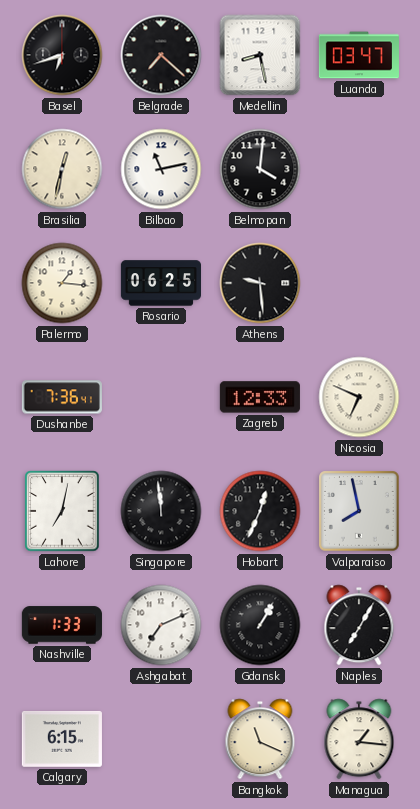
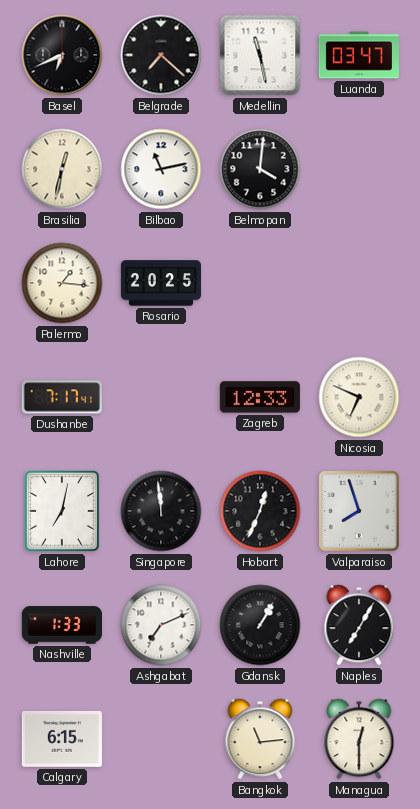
Basel: 6:42 -> 6:41
Medellin: 8:28 -> 11:28
Rosario: 06:25 -> 20:25
Athens: 9:29 -> none
Dushanbe: 7:36 -> 7:17
Valparaiso: 7:58 -> 7:57
Bangkok: 11:19 -> 11:14
Managua: 1:16 -> 12:30
